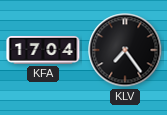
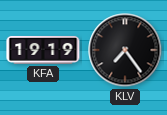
KFA: 17:04 -> 19:19
